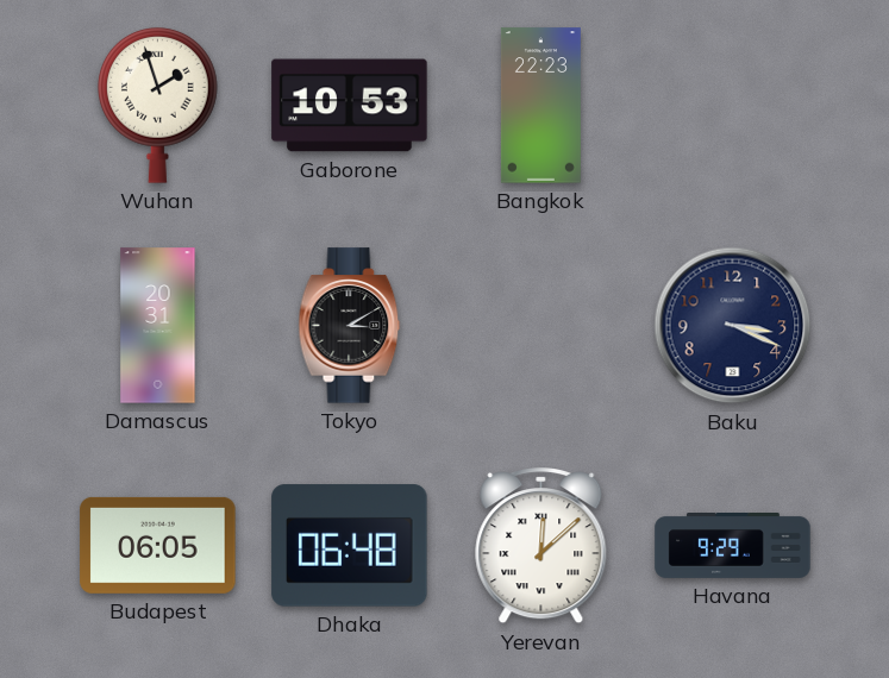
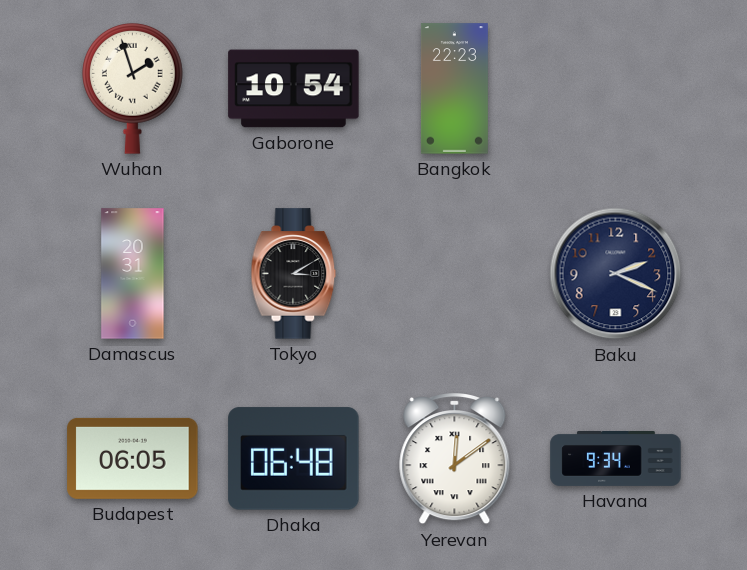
Gaborone: 10:53 -> 10:54
Baku: 3:19 -> 2:19
Yerevan: 12:08 -> 12:09
Havana: 9:29 -> 9:34
